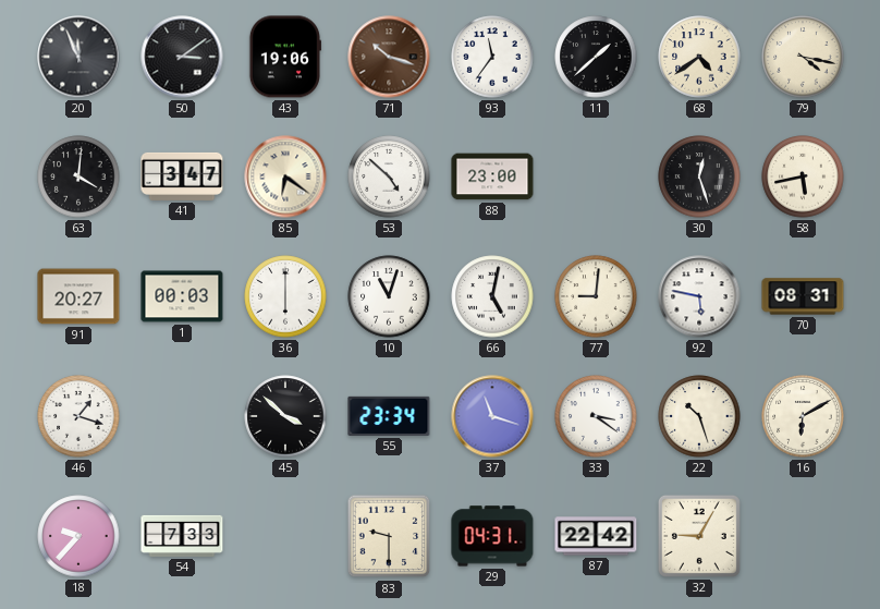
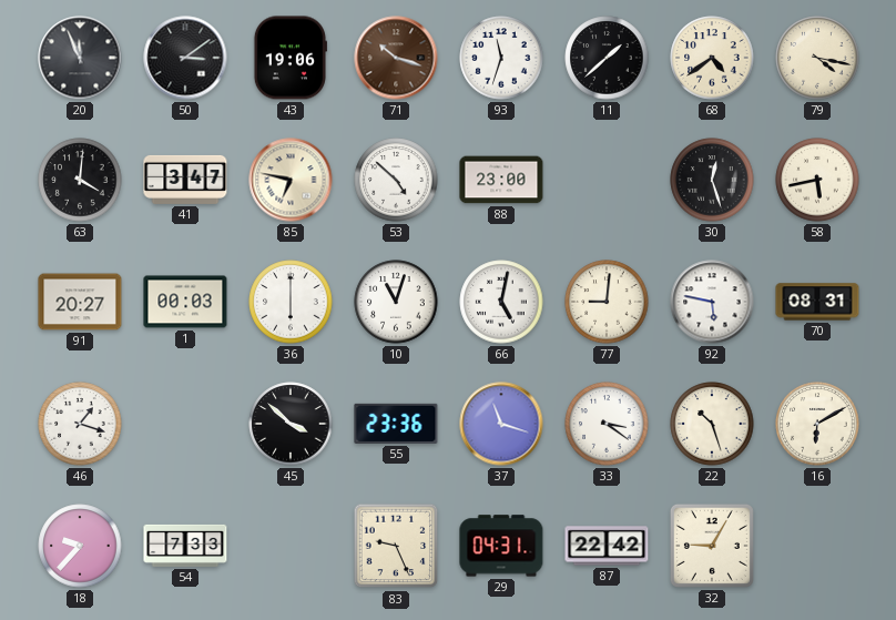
93: 11:36 -> 11:33
85: 6:21 -> 6:47
55: 23:34 -> 23:36
83: 9:30 -> 9:26
